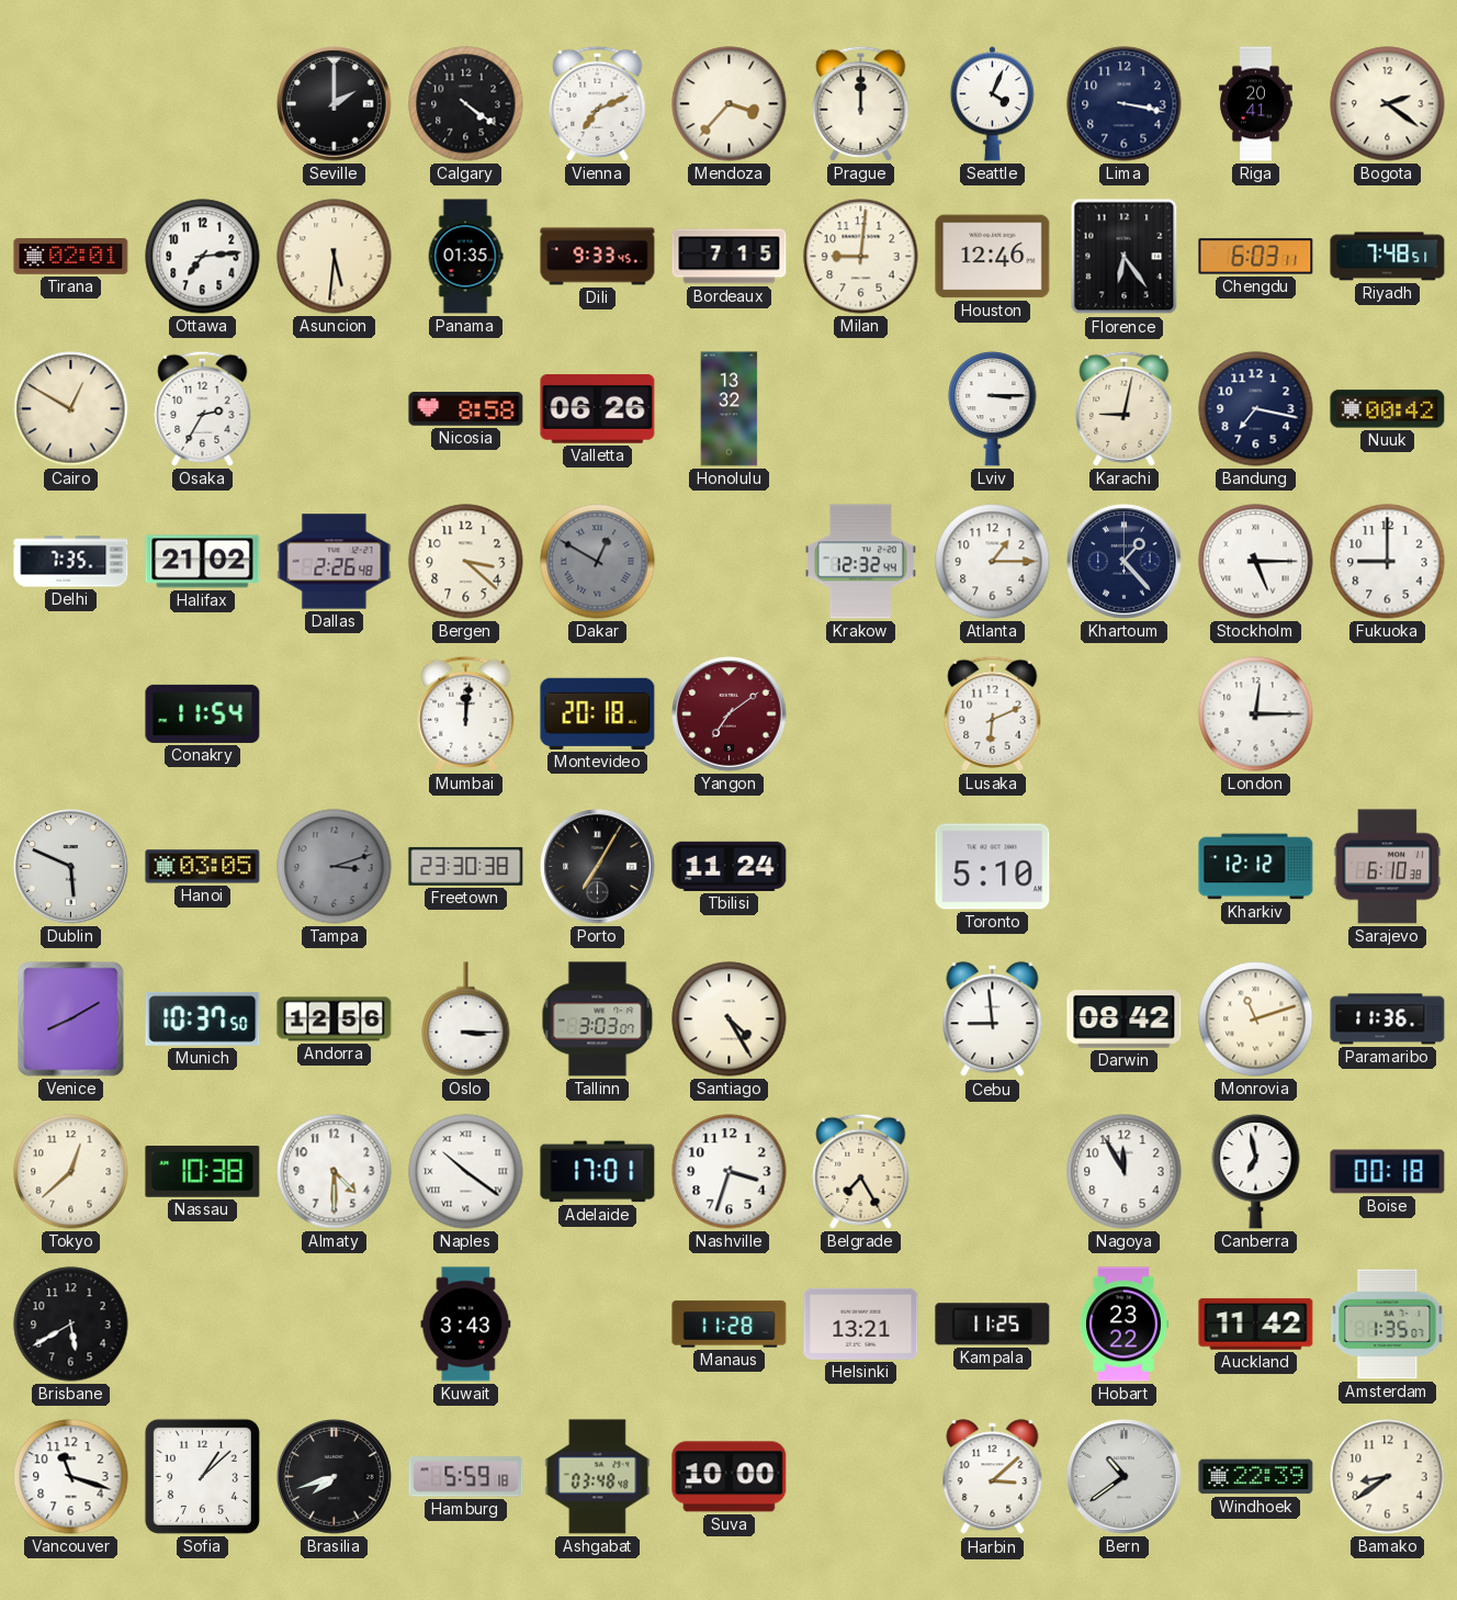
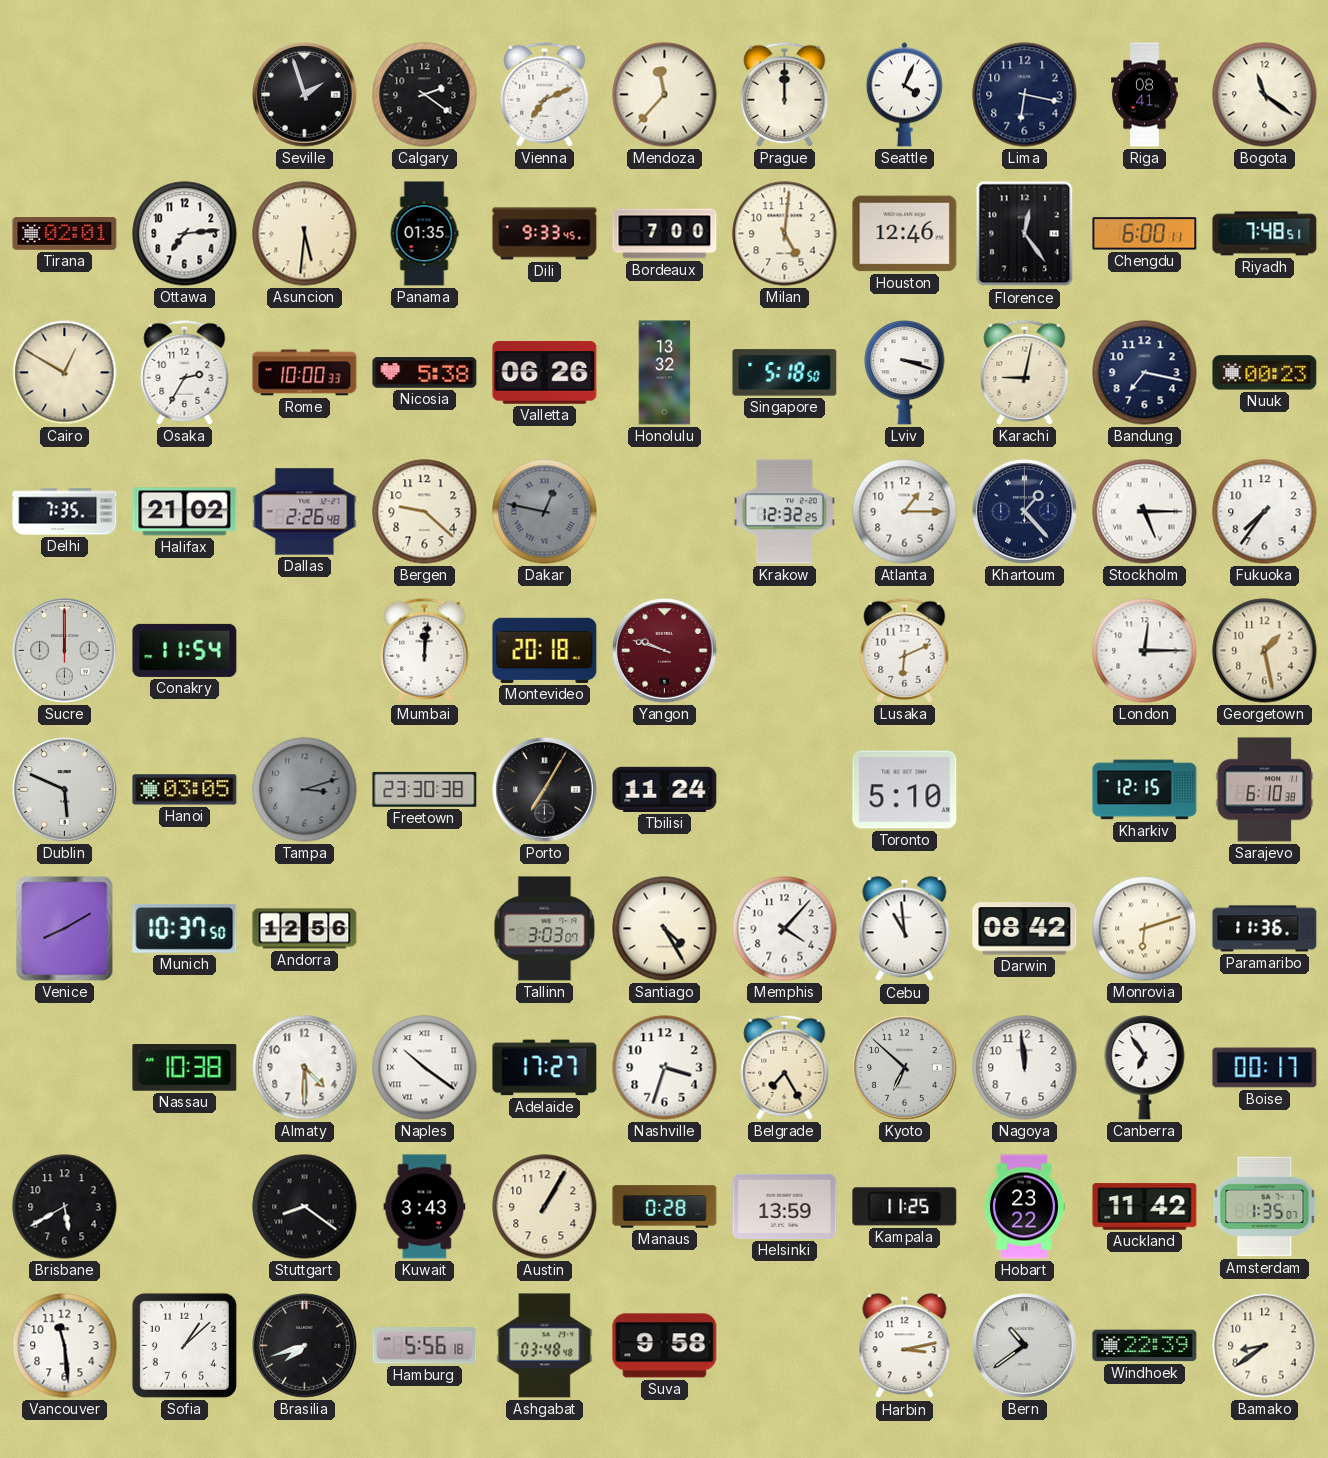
Seville: 2:00 -> 1:57
Calgary: 4:21 -> 2:21
Mendoza: 3:37 -> 11:37
Lima: 3:17 -> 6:17
Riga: 20:41 -> 08:41
Bogota: 2:21 -> 11:21
Bordeaux: 7:15 -> 7:00
Milan: 9:01 -> 5:01
Florence: 6:24 -> 12:24
Chengdu: 6:03 -> 6:00
Rome: none -> 10:00
Nicosia: 8:58 -> 5:38
Singapore: none -> 5:18
Lviv: 3:15 -> 3:18
Nuuk: 00:42 -> 00:23
Bergen: 3:22 -> 9:22
Dakar: 12:50 -> 12:47
Krakow: 12:32:44 -> 12:32:25
Fukuoka: 9:00 -> 7:36
Sucre: none -> 12:00
Yangon: 7:09 -> 9:48
Georgetown: none -> 1:28
Kharkiv: 12:12 -> 12:15
Oslo: 3:15 -> none
Memphis: none -> 4:07
Cebu: 8:59 -> 10:59
Monrovia: 11:12 -> 6:12
Tokyo: 12:38 -> none
Adelaide: 17:01 -> 17:27
Kyoto: none -> 6:52
Nagoya: 11:55 -> 11:59
Canberra: 6:58 -> 6:54
Boise: 00:18 -> 00:17
Stuttgart: none -> 8:21
Austin: none -> 1:05
Manaus: 11:28 -> 0:28
Helsinki: 13:21 -> 13:59
Vancouver: 11:18 -> 11:29
Hamburg: 5:59 -> 5:56
Suva: 10:00 -> 9:58
Harbin: 3:08 -> 3:13
